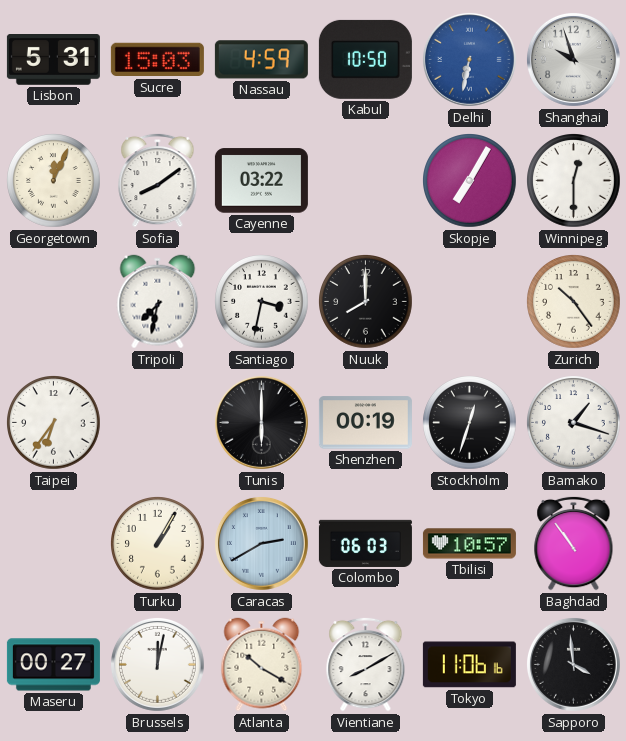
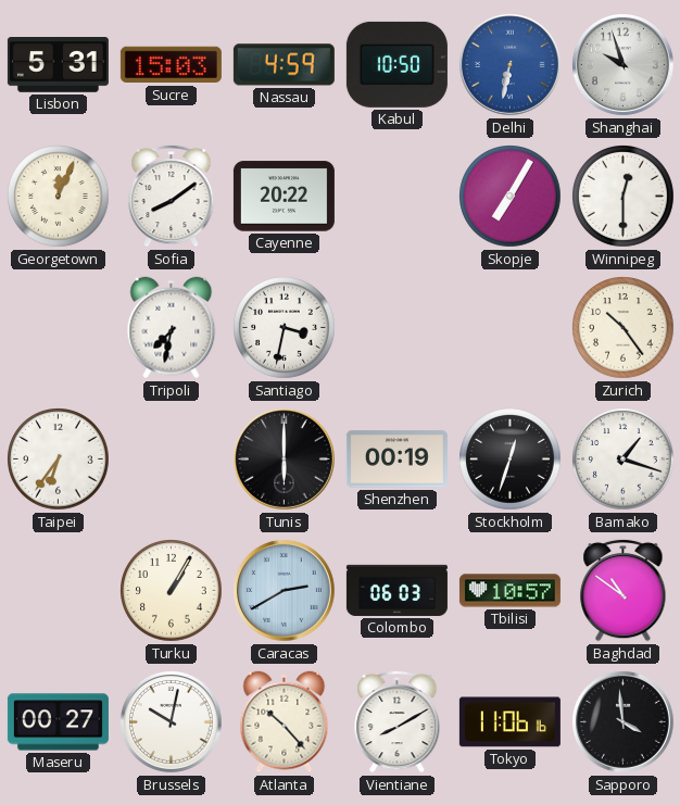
Cayenne: 03:22 -> 20:22
Nuuk: 8:00 -> none
Baghdad: 10:54 -> 10:51
Brussels: 12:02 -> 10:02
Atlanta: 10:20 -> 10:23
